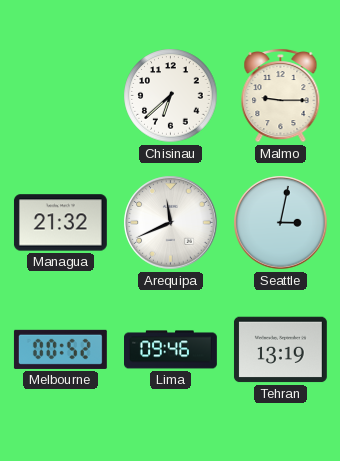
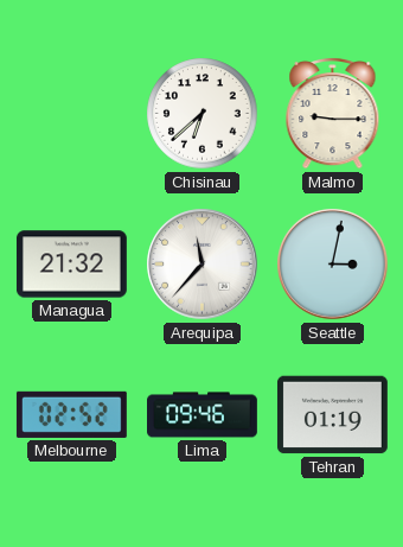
Arequipa: 11:41 -> 11:37
Melbourne: 00:52 -> 02:52
Tehran: 13:19 -> 01:19
